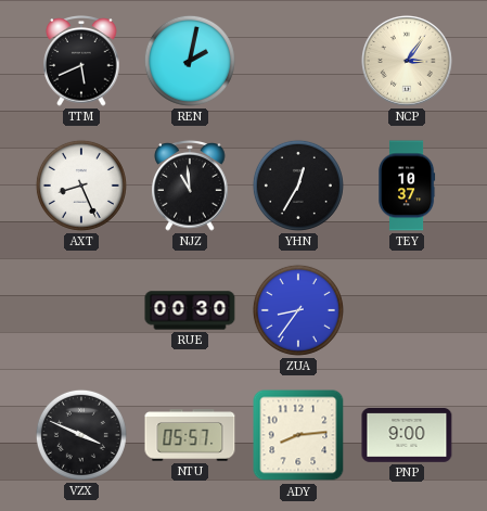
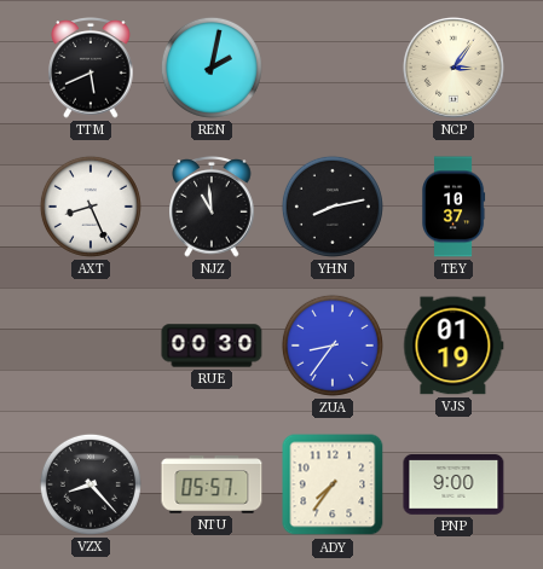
YHN: 12:35 -> 8:13
VJS: none -> 01:19
VZX: 3:49 -> 8:23
ADY: 8:14 -> 7:36
